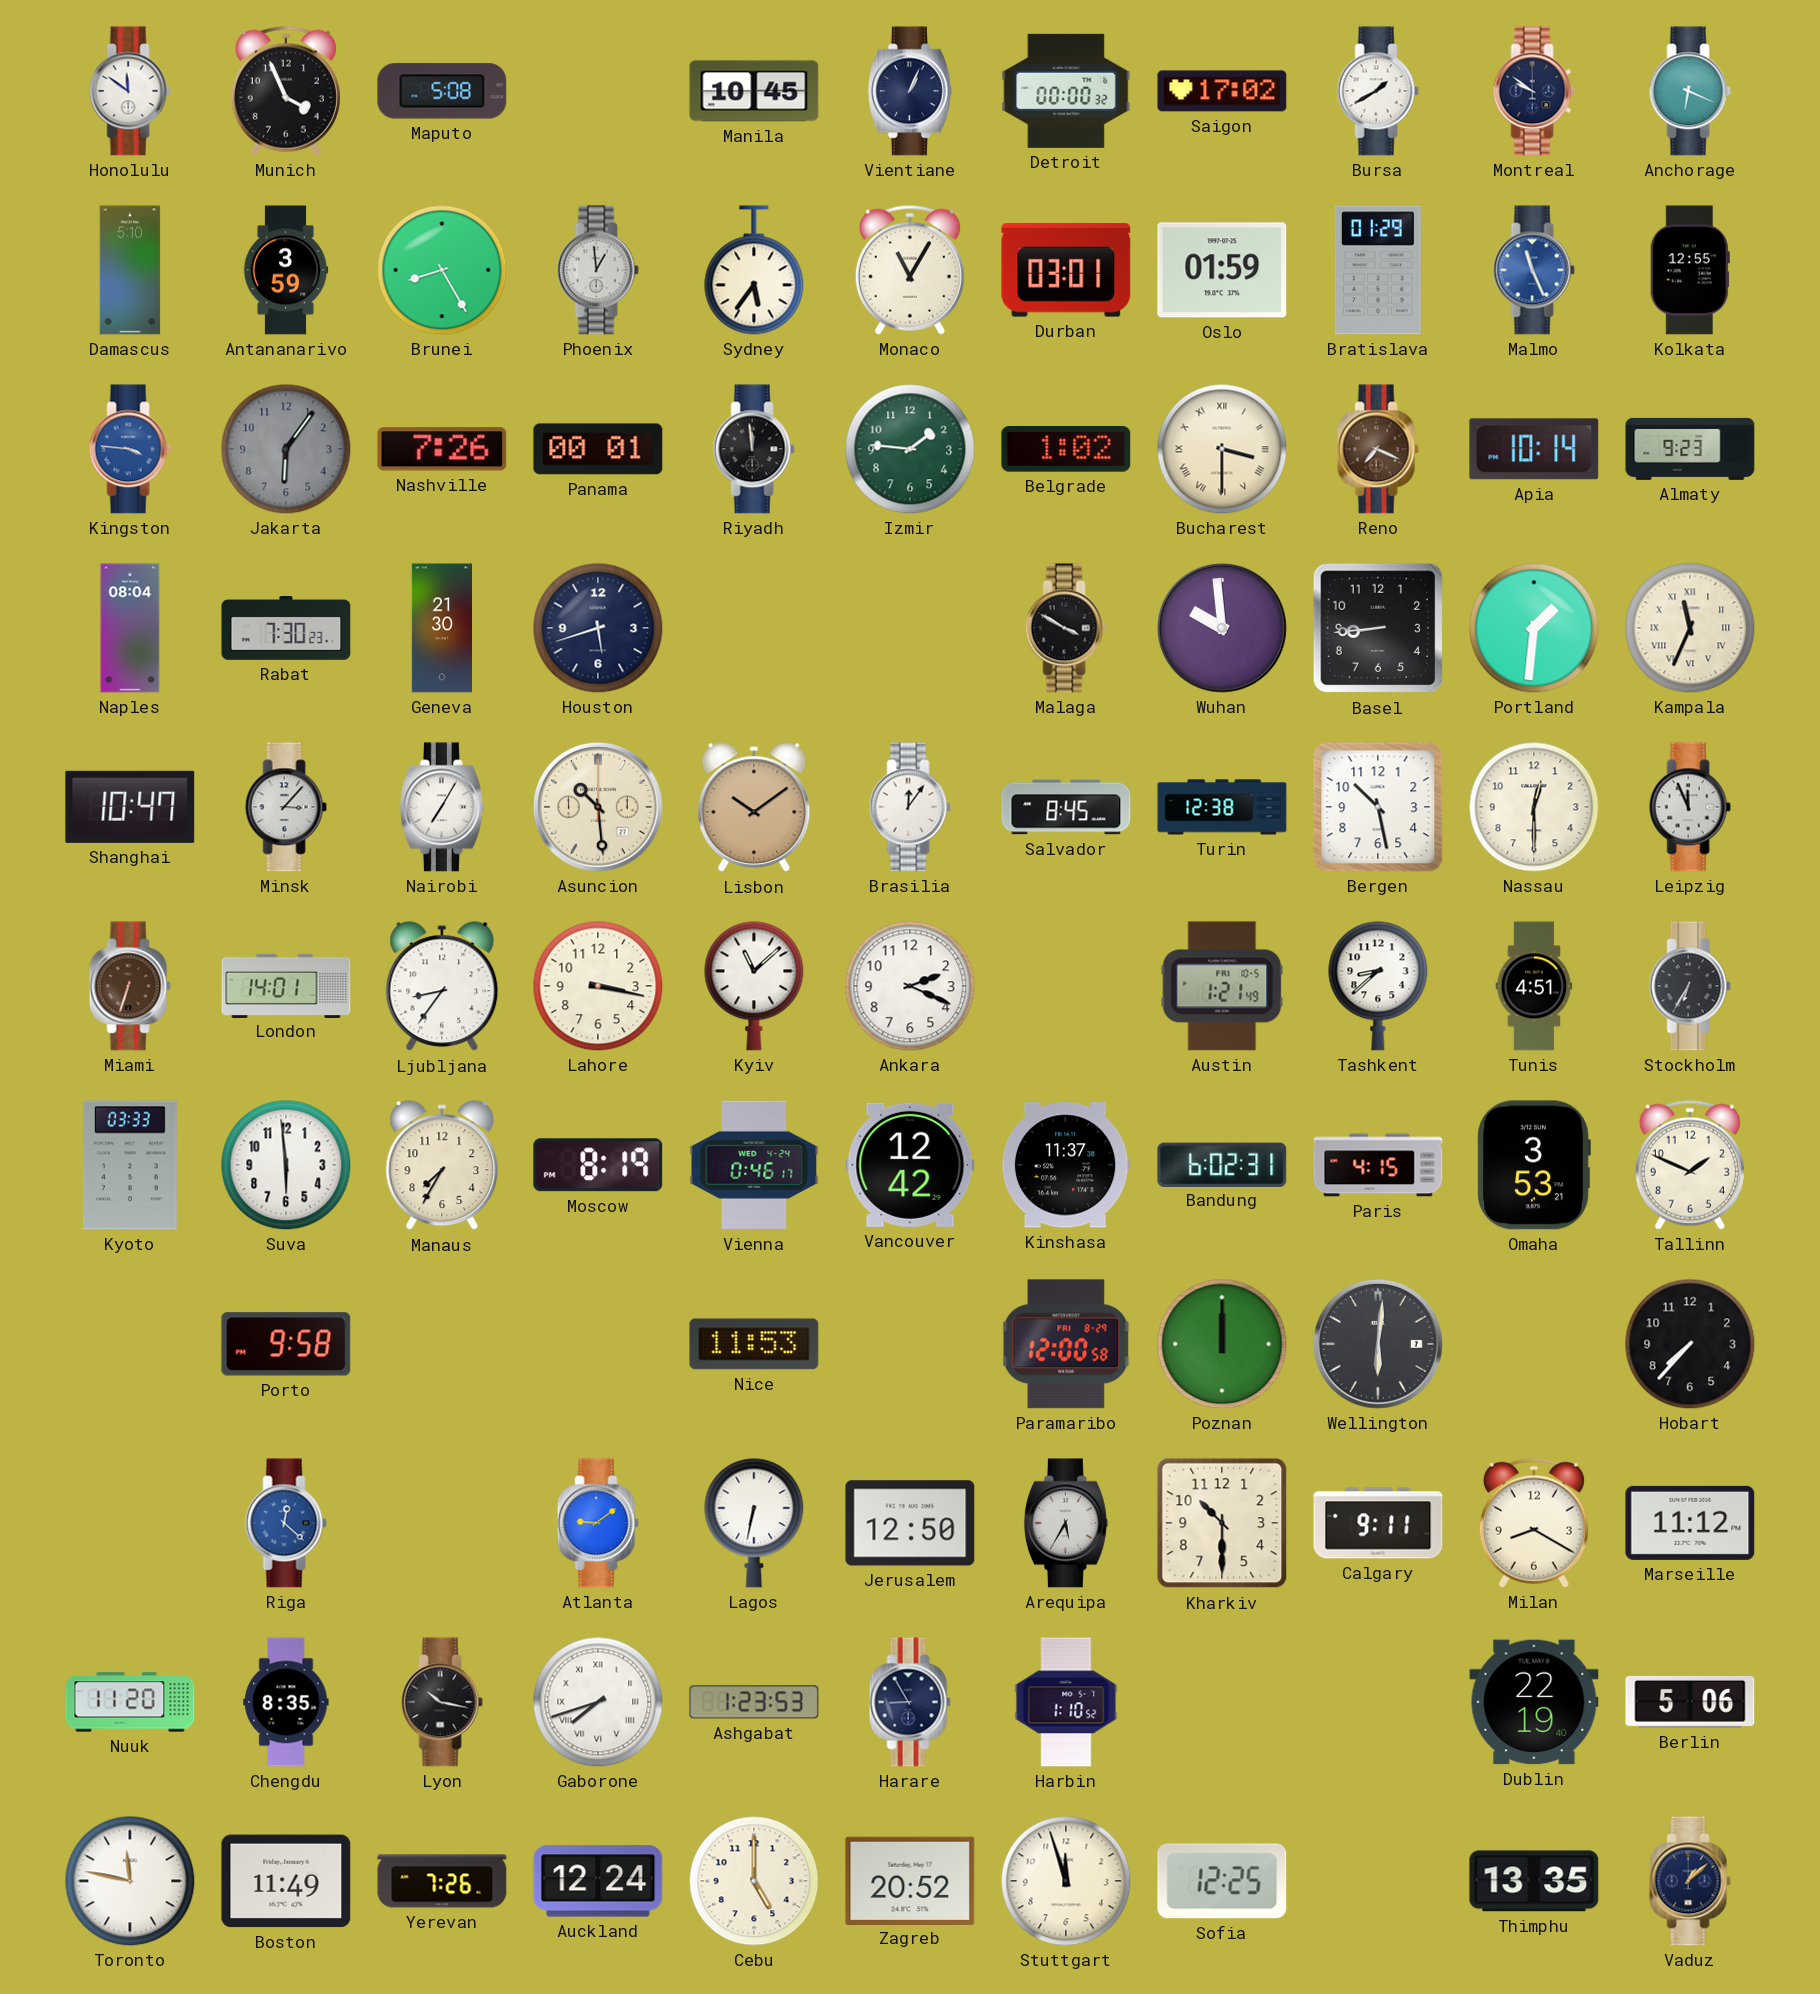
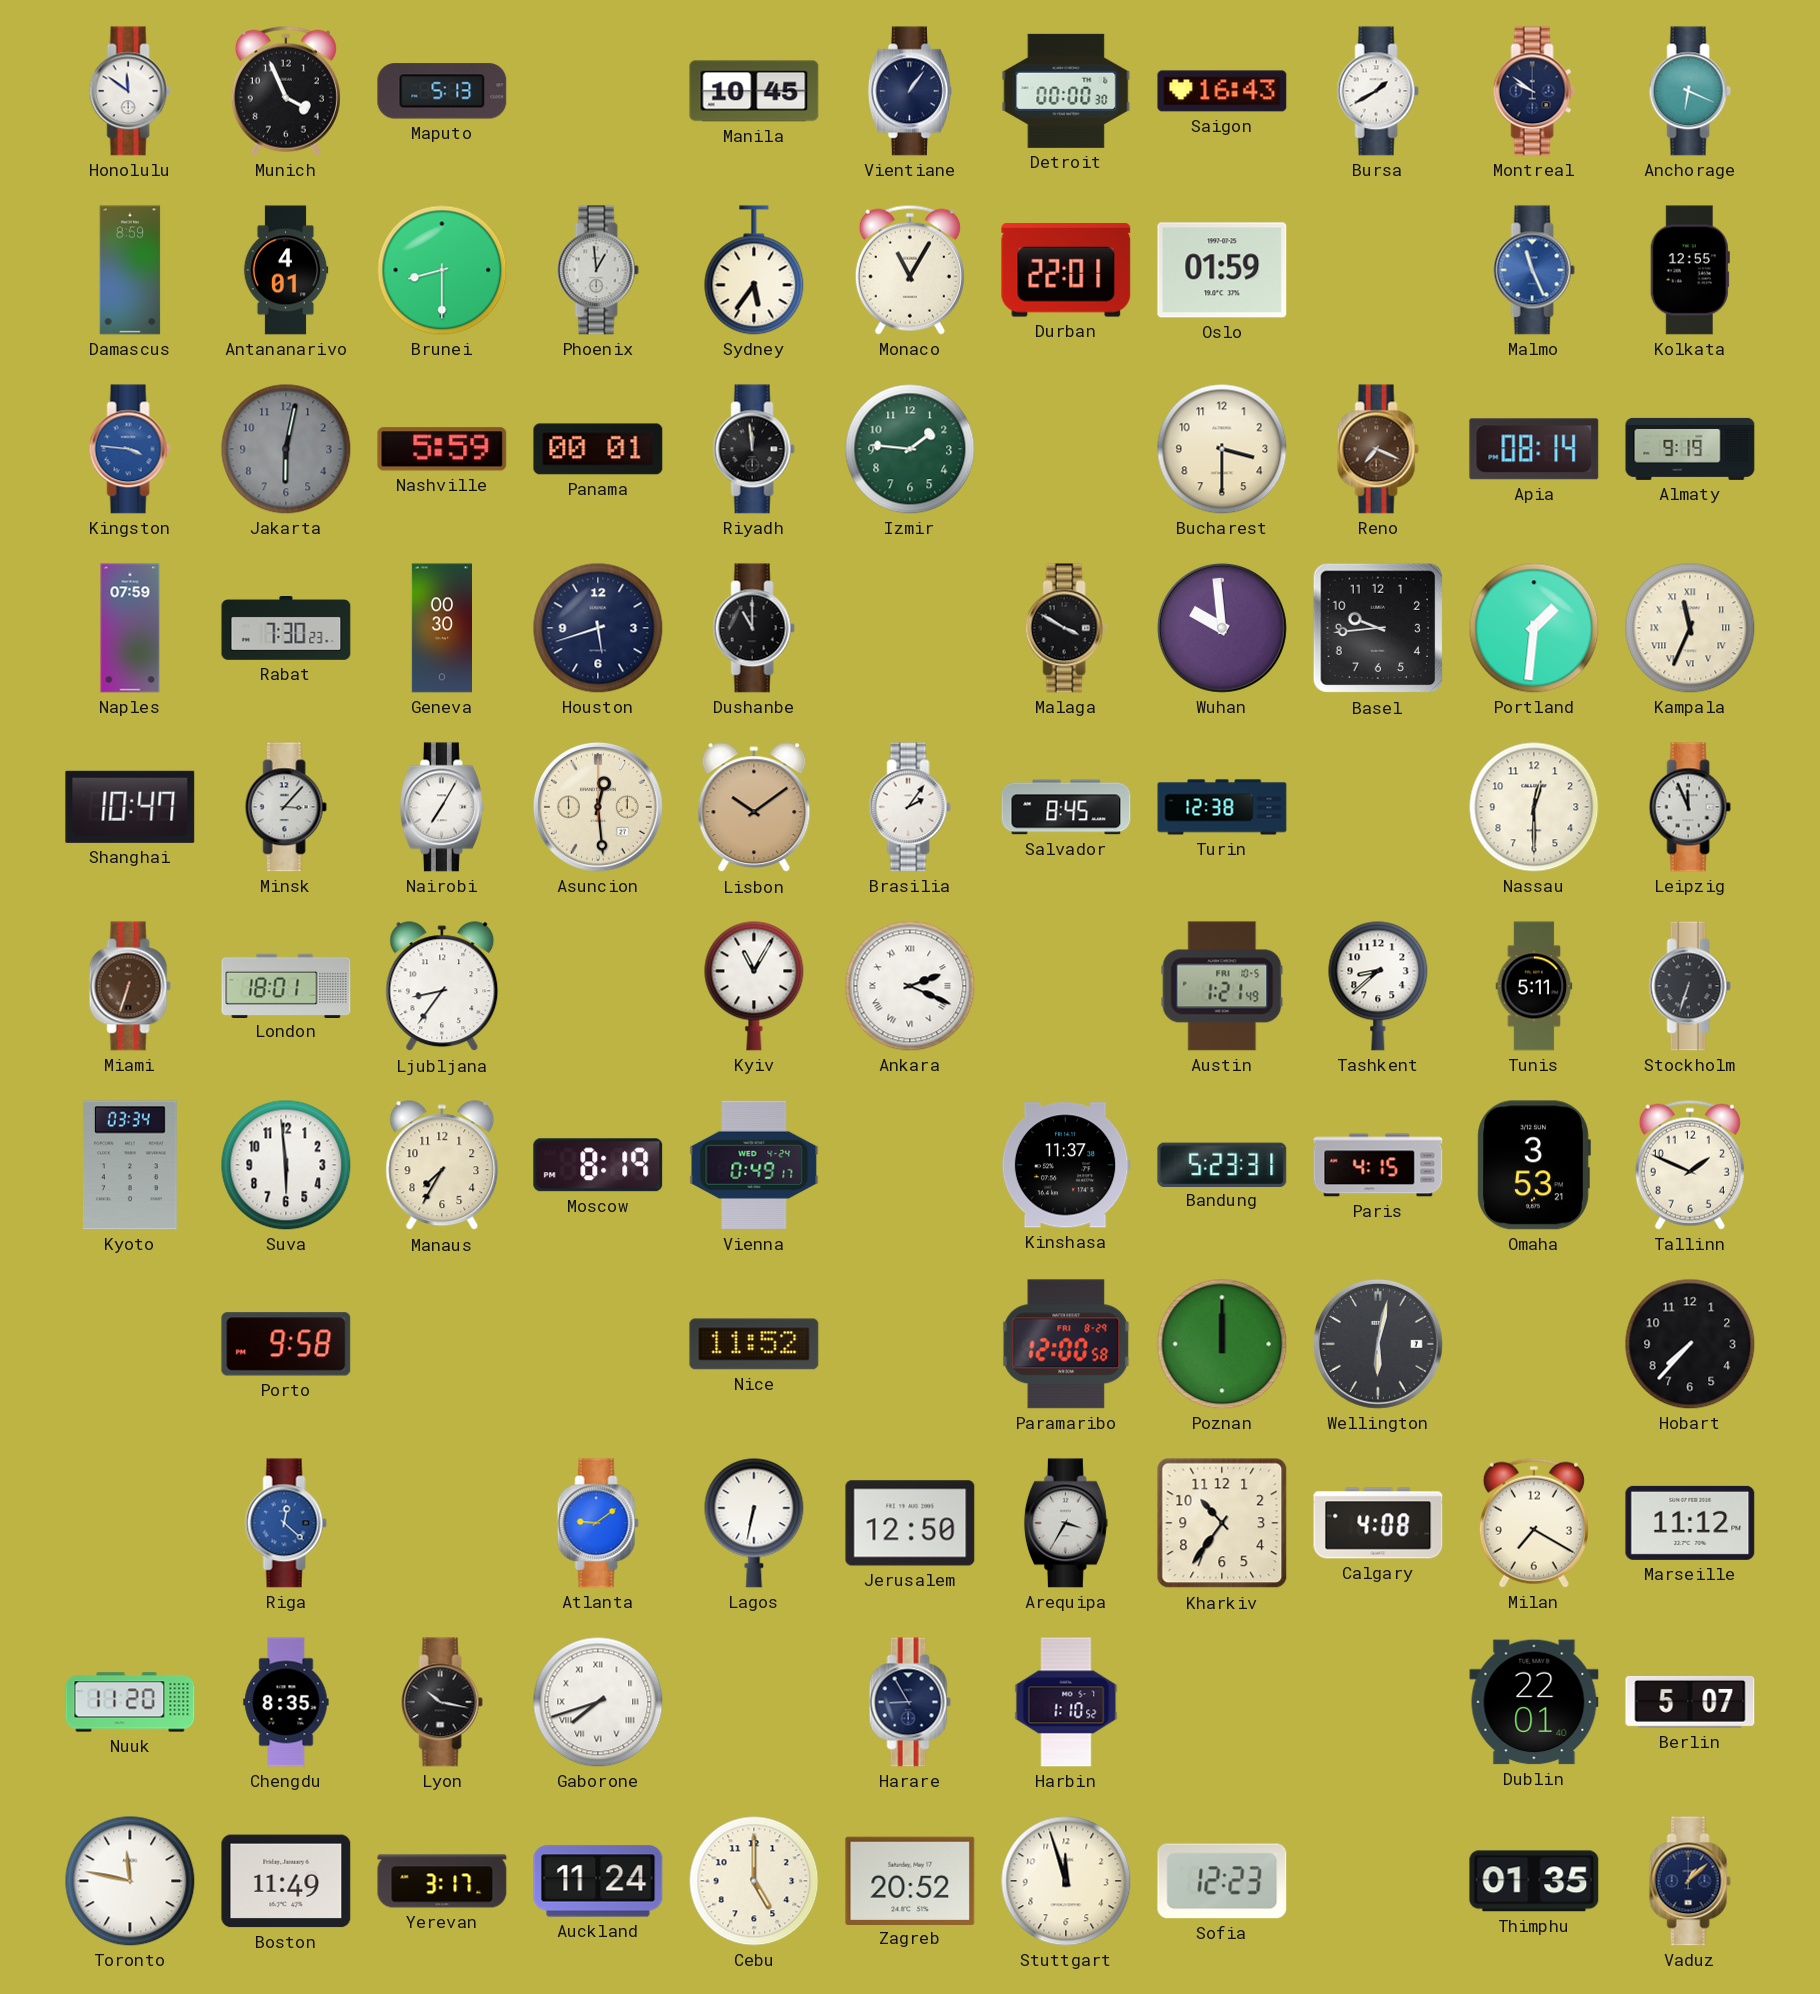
Maputo: 5:08 -> 5:13
Vientiane: 1:04 -> 1:06
Detroit: 00:00:32 -> 00:00:30
Saigon: 17:02 -> 16:43
Damascus: 5:10 -> 8:59
Antananarivo: 3:59 -> 4:01
Brunei: 8:25 -> 8:30
Durban: 03:01 -> 22:01
Bratislava: 01:29 -> none
Jakarta: 6:06 -> 6:02
Nashville: 7:26 -> 5:59
Belgrade: 1:02 -> none
Bucharest numerals: Roman -> Arabic
Apia: 10:14 -> 08:14
Almaty: 9:23 -> 9:19
Naples: 08:04 -> 07:59
Geneva: 21:30 -> 00:30
Dushanbe: none -> 11:00
Basel: 8:44 -> 9:44
Asuncion: 10:29 -> 12:29
Brasilia: 12:06 -> 2:06
Bergen: 10:28 -> none
London: 14:01 -> 18:01
Lahore: 3:17 -> none
Kyiv: 11:08 -> 11:05
Ankara numerals: Arabic -> Roman
Tunis: 4:51 -> 5:11
Stockholm: 6:35 -> 6:33
Kyoto: 03:33 -> 03:34
Vienna: 0:46 -> 0:49
Vancouver: 12:42 -> none
Bandung: 6:02 -> 5:23
Nice: 11:53 -> 11:52
Wellington: 6:01 -> 6:02
Arequipa: 5:35 -> 3:35
Kharkiv: 10:30 -> 10:36
Calgary: 9:11 -> 4:08
Milan: 8:20 -> 7:20
Ashgabat: 1:23 -> none
Dublin: 22:19 -> 22:01
Berlin: 5:06 -> 5:07
Yerevan: 7:26 -> 3:17
Auckland: 12:24 -> 11:24
Sofia: 12:25 -> 12:23
Thimphu: 13:35 -> 01:35
